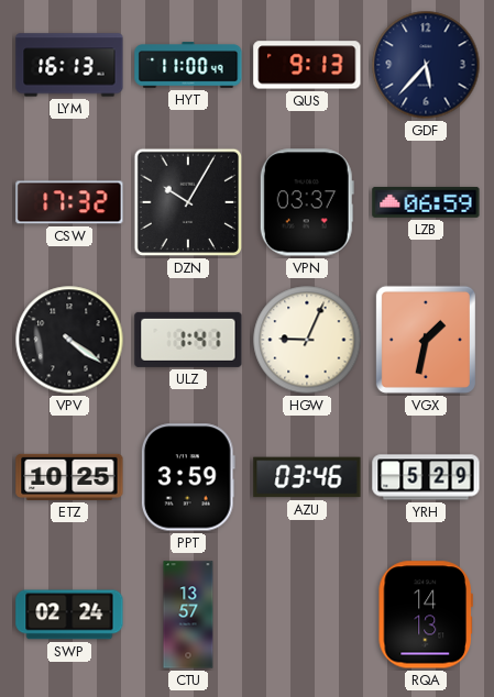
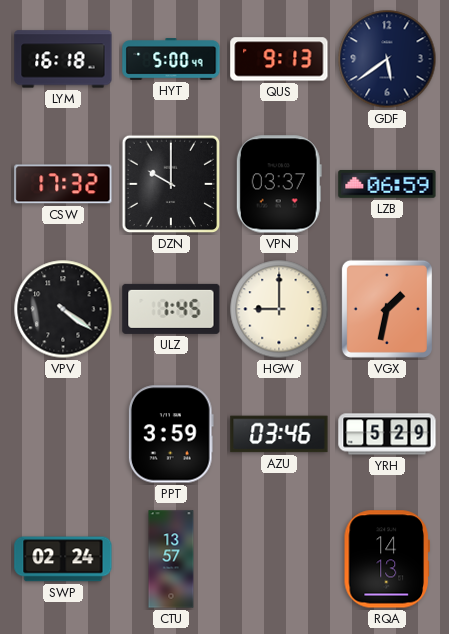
LYM: 16:13 -> 16:18
HYT: 11:00 -> 5:00
GDF: 5:37 -> 5:39
DZN: 10:05 -> 10:00
ULZ: 1:41 -> 1:45
HGW: 9:04 -> 9:00
ETZ: 10:25 -> none
